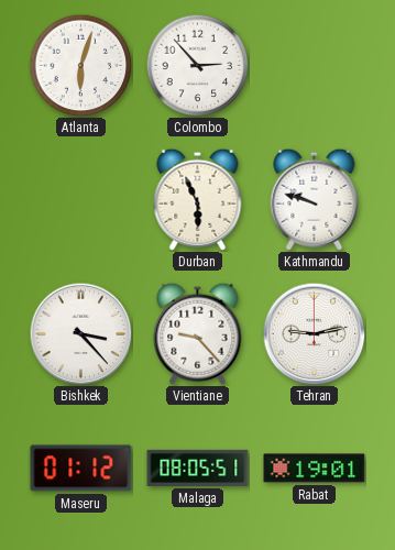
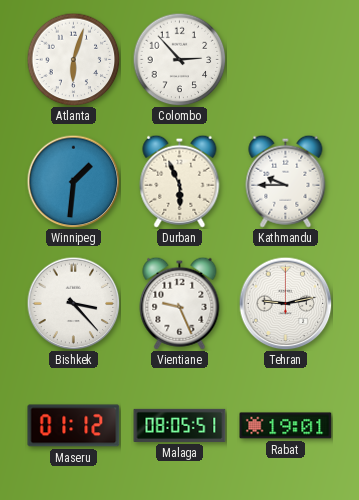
Winnipeg: none -> 1:31
Kathmandu: 9:48 -> 9:45
Vientiane: 9:23 -> 9:26
